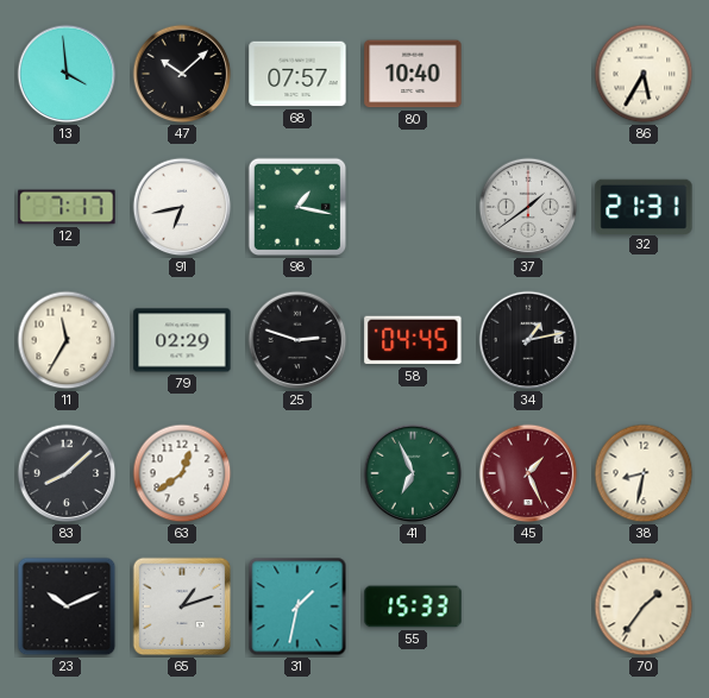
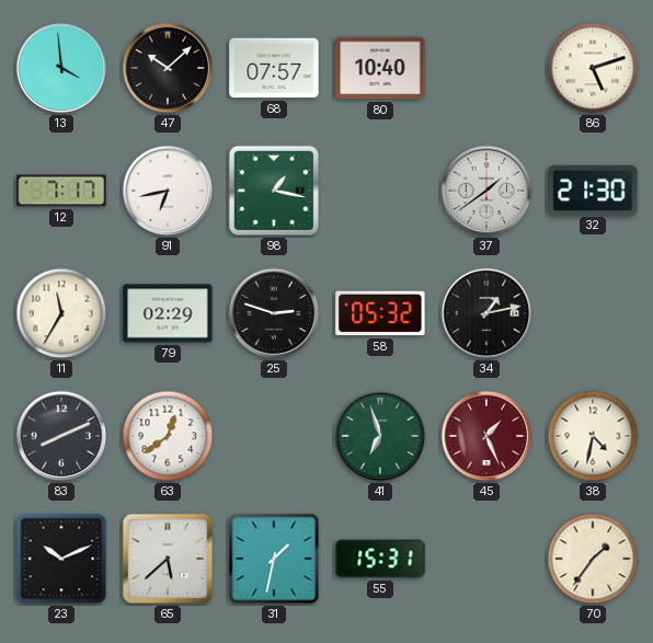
86: 5:35 -> 5:12
32: 21:31 -> 21:30
58: 04:45 -> 05:32
83: 8:08 -> 8:11
41: 6:56 -> 6:57
38: 8:32 -> 4:32
65: 1:12 -> 5:38
55: 15:33 -> 15:31
